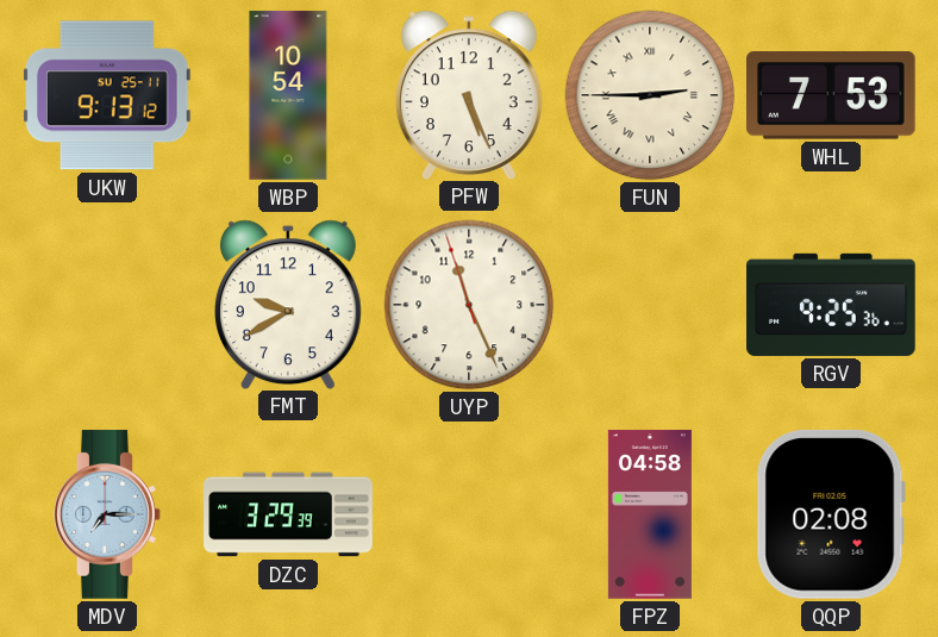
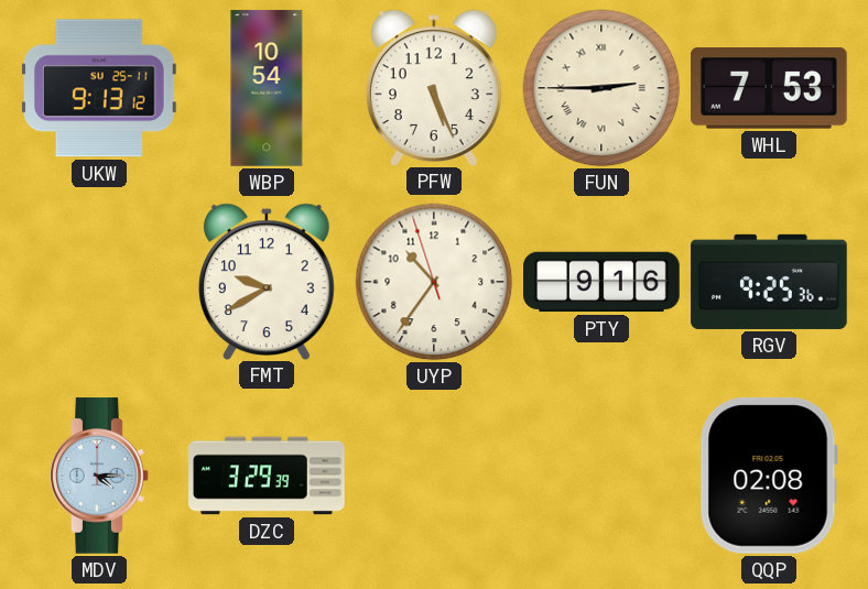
UYP: 11:25 -> 10:35
PTY: none -> 9:16
MDV: 7:15 -> 4:15
FPZ: 04:58 -> none
